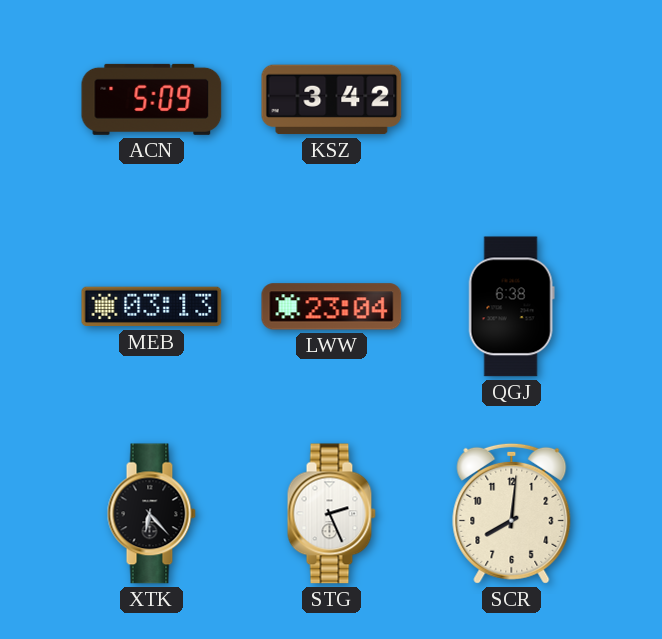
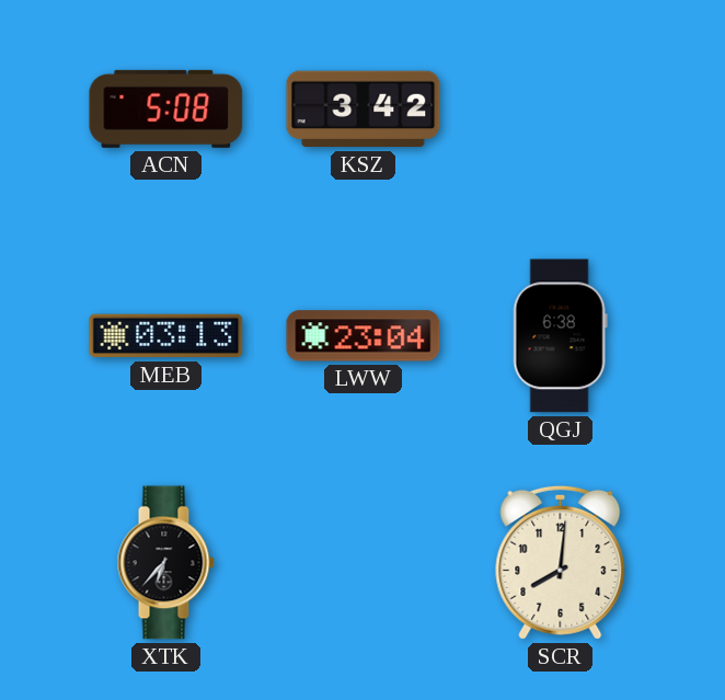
ACN: 5:09 -> 5:08
XTK: 6:23 -> 6:37
STG: 2:26 -> none
